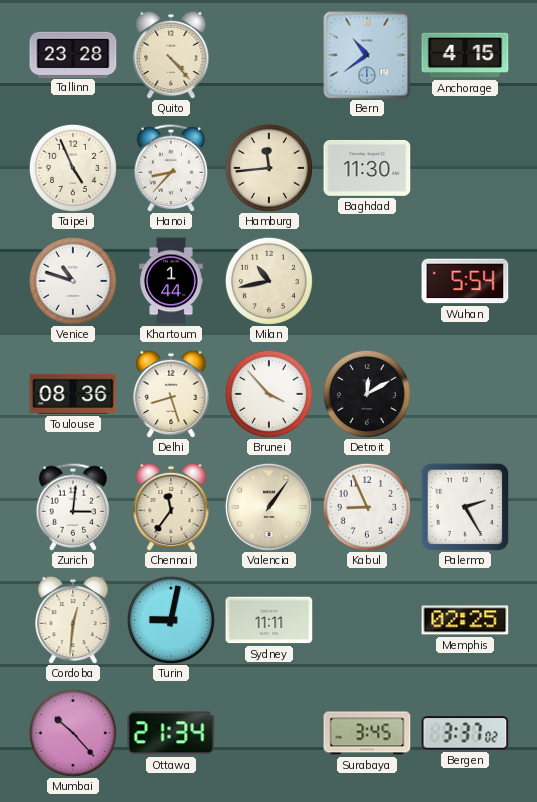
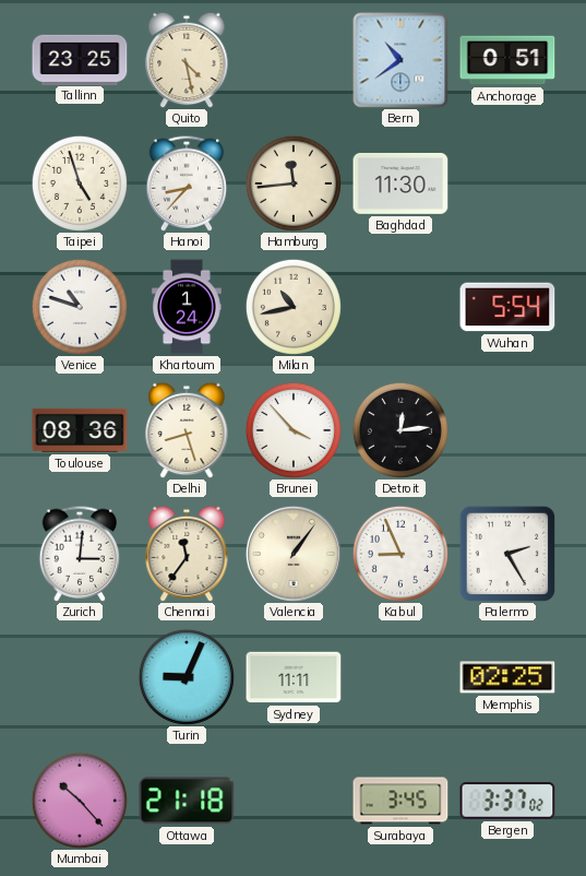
Tallinn: 23:28 -> 23:25
Quito: 4:23 -> 4:28
Anchorage: 4:15 -> 0:51
Taipei: 4:56 -> 4:57
Khartoum: 1:44 -> 1:24
Detroit: 12:10 -> 12:14
Cordoba: 12:31 -> none
Turin: 9:02 -> 9:04
Ottawa: 21:34 -> 21:18
